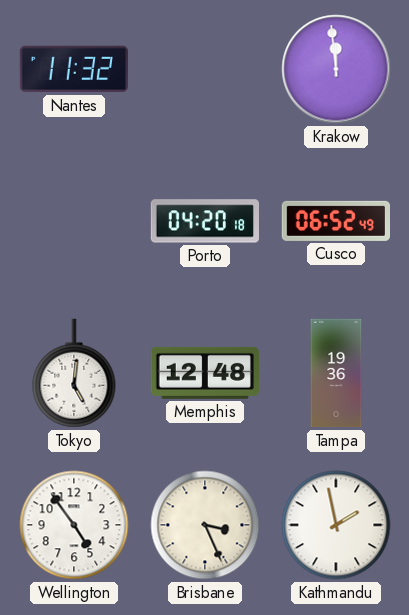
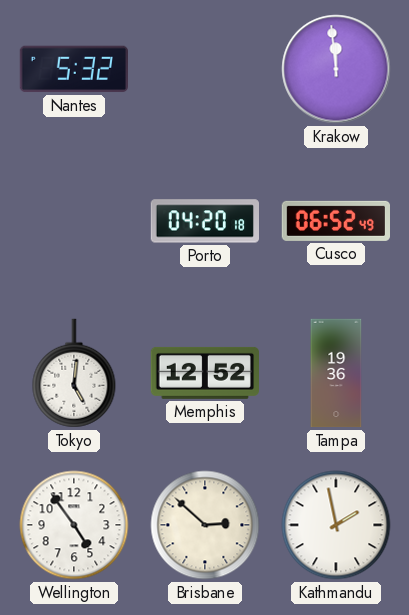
Nantes: 11:32 -> 5:32
Memphis: 12:48 -> 12:52
Brisbane: 3:26 -> 2:52
